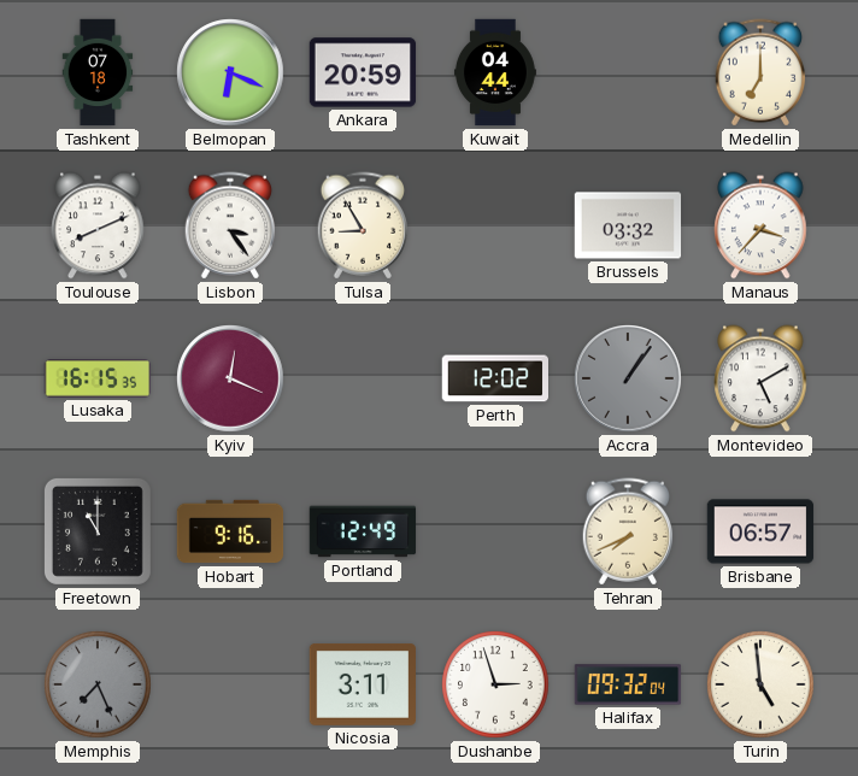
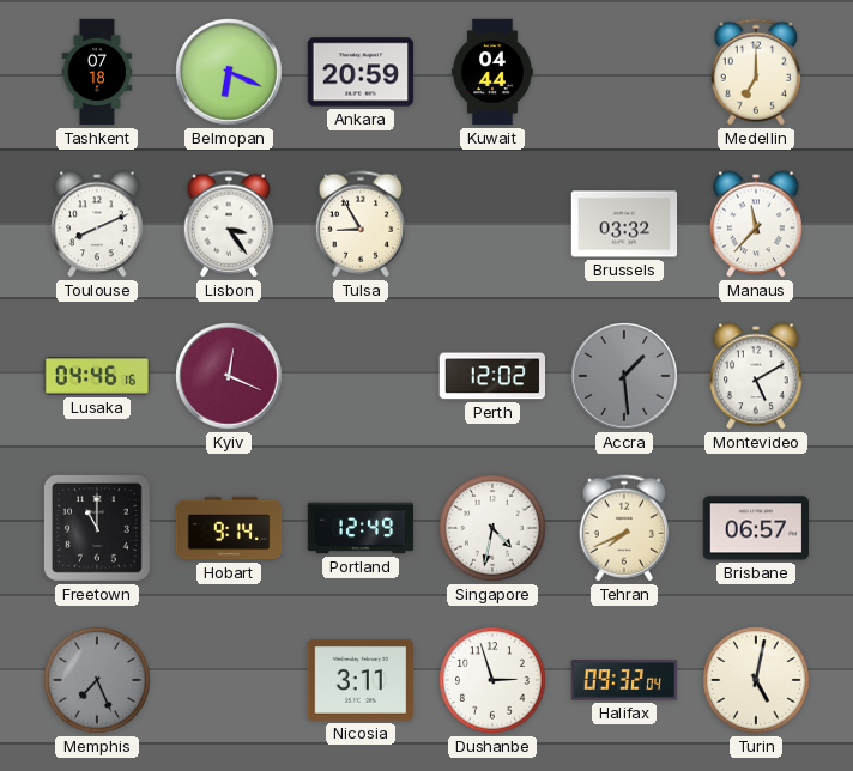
Manaus: 3:37 -> 11:37
Lusaka: 16:15 -> 04:46
Accra: 1:06 -> 1:29
Hobart: 9:16 -> 9:14
Singapore: none -> 4:32
Turin: 4:59 -> 5:02
